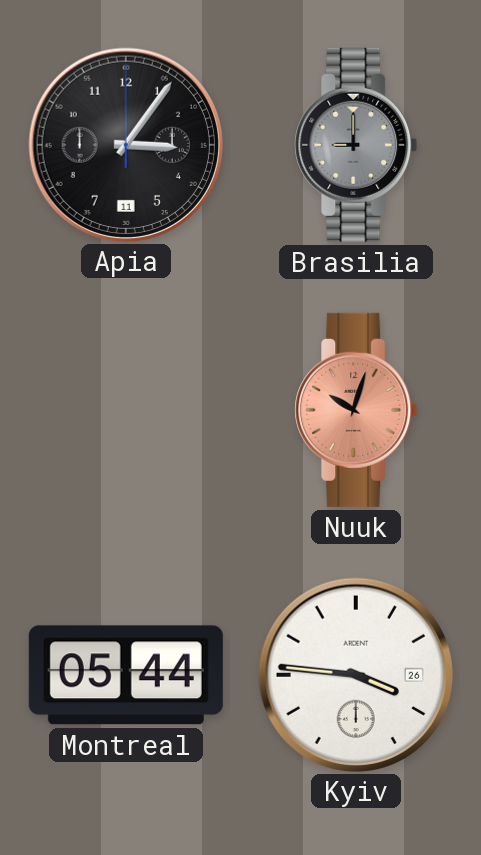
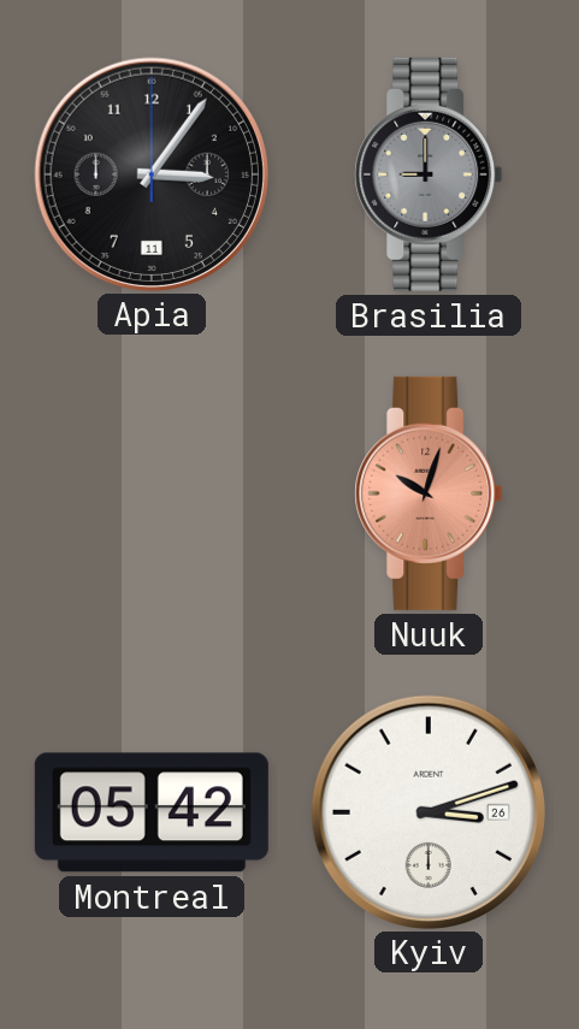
Montreal: 05:44 -> 05:42
Kyiv: 3:46 -> 3:12
